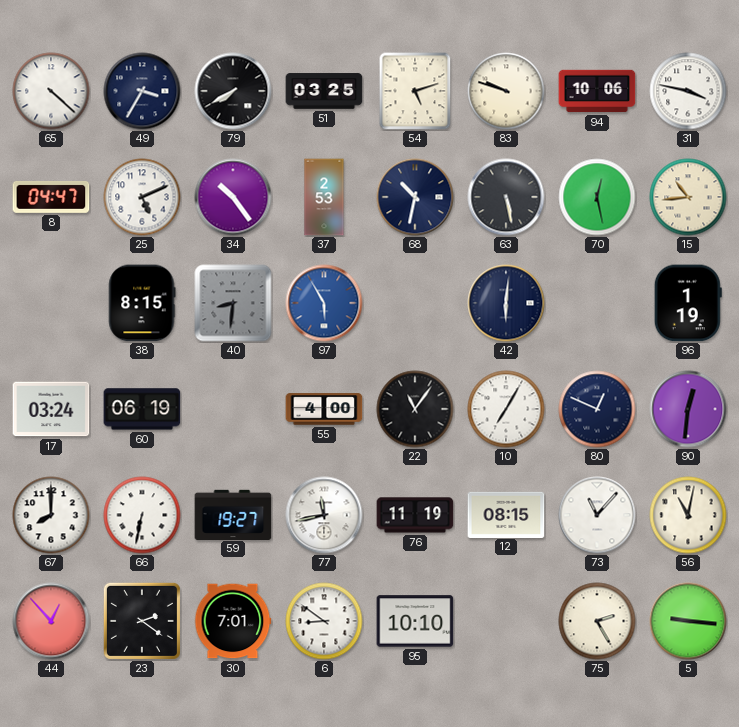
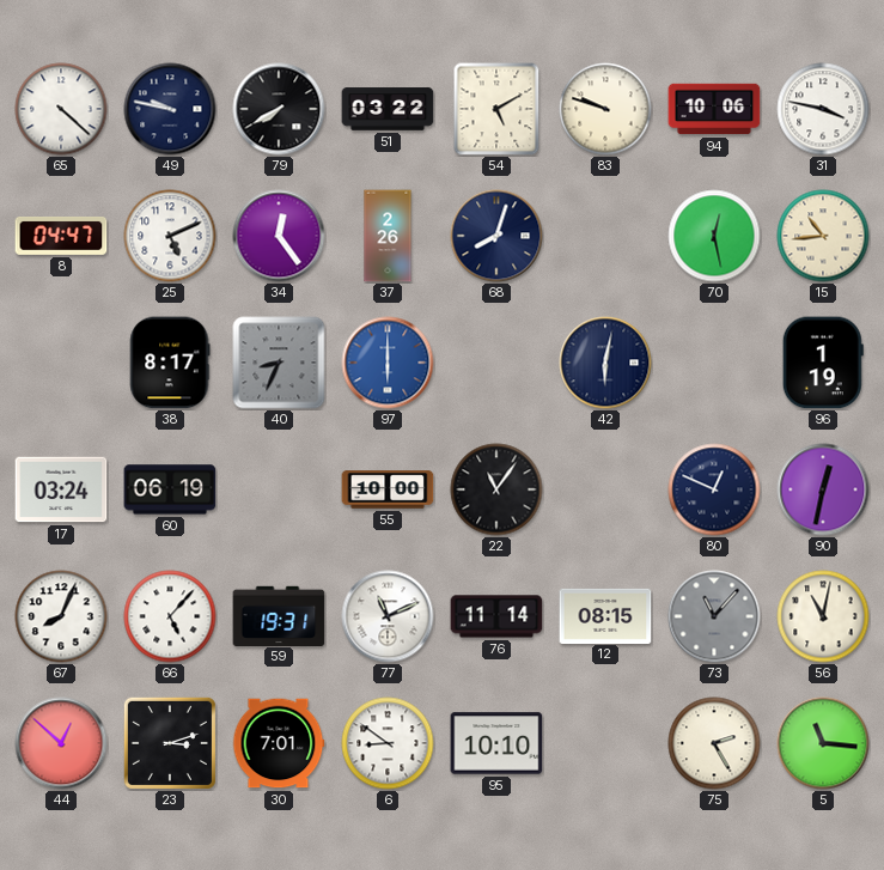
49: 3:35 -> 9:47
51: 03:25 -> 03:22
54: 5:12 -> 5:10
34: 10:24 -> 12:24
37: 2:53 -> 2:26
68: 10:32 -> 8:03
63: 5:28 -> none
38: 8:15 -> 8:17
40: 8:31 -> 8:34
97: 5:55 -> 6:00
42: 6:01 -> 6:02
55: 4:00 -> 10:00
10: 7:05 -> none
90: 12:31 -> 12:32
67: 8:00 -> 8:04
66: 6:32 -> 5:07
59: 19:27 -> 19:31
77: 11:43 -> 11:11
76: 11:19 -> 11:14
73 dial: white -> grey
44: 12:53 -> 12:52
23: 2:21 -> 3:12
5: 9:16 -> 11:16
